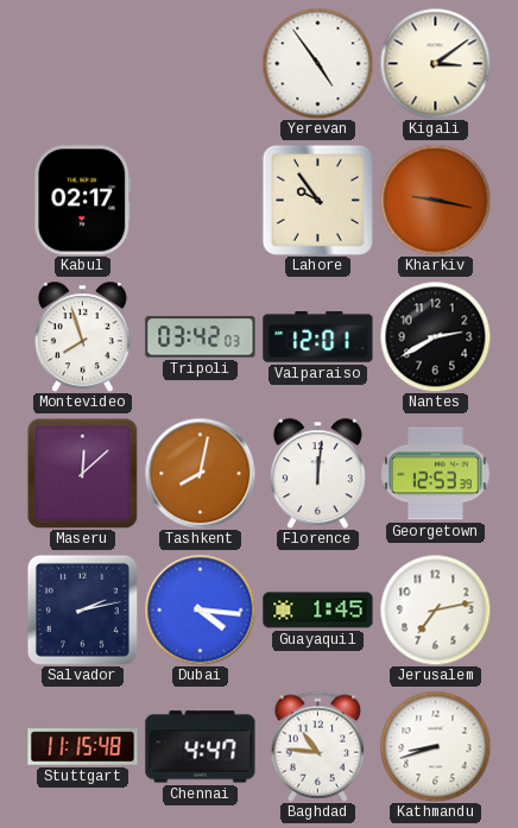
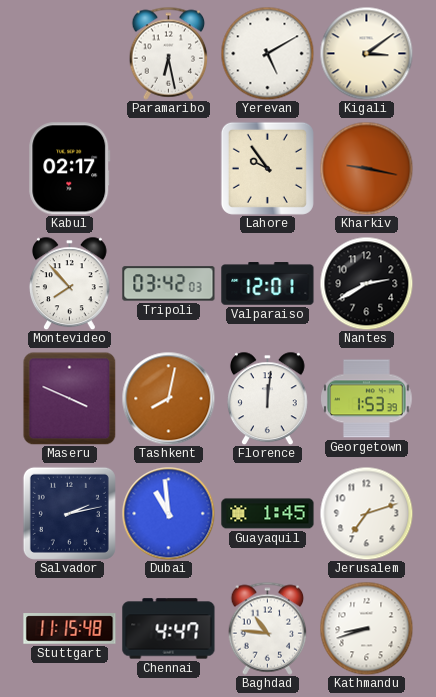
Paramaribo: none -> 6:28
Yerevan: 4:54 -> 5:10
Montevideo: 7:57 -> 7:53
Maseru: 12:08 -> 3:49
Georgetown: 12:53 -> 1:53
Dubai: 4:16 -> 10:59
Jerusalem: 7:13 -> 7:12
